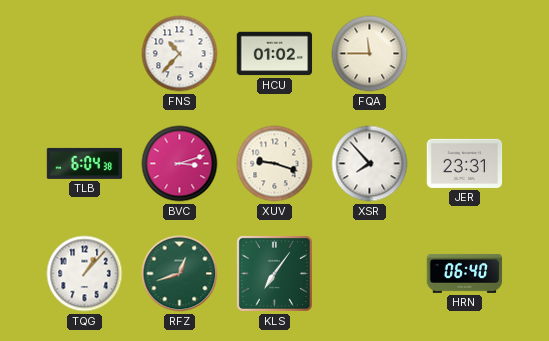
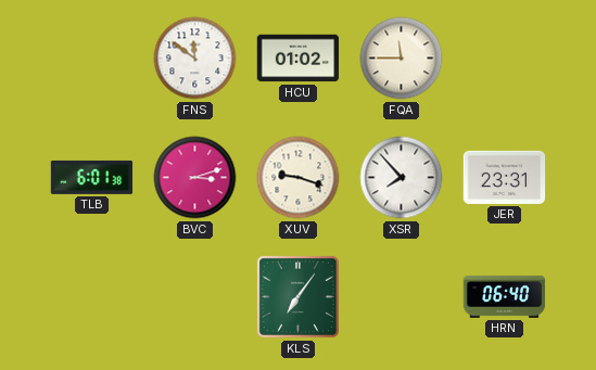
FNS: 10:37 -> 11:51
TLB: 6:04 -> 6:01
TQG: 1:07 -> none
RFZ: 12:42 -> none
